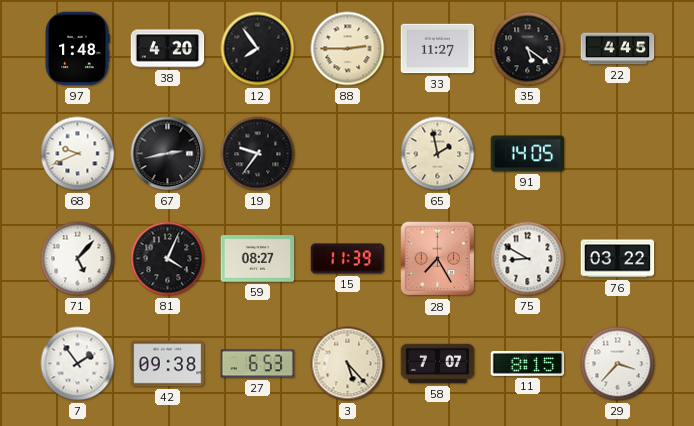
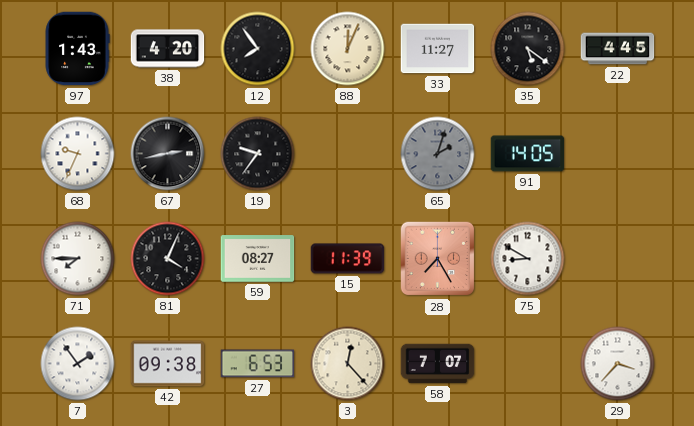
97: 1:48 -> 1:43
88: 2:45 -> 12:04
68: 9:41 -> 9:34
65: 1:58 -> 2:03
65 dial: cream -> grey
71: 5:07 -> 7:45
76: 03:22 -> none
3: 5:23 -> 12:23
11: 8:15 -> none
